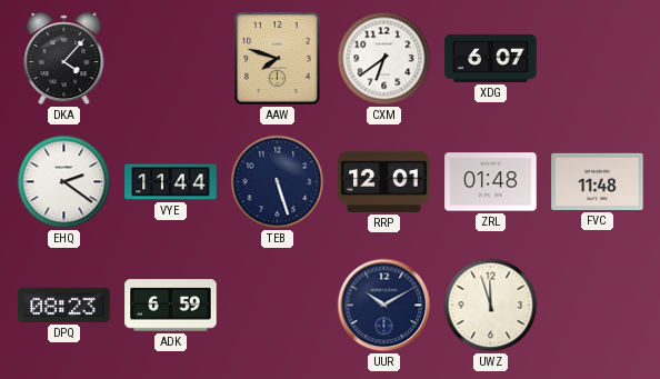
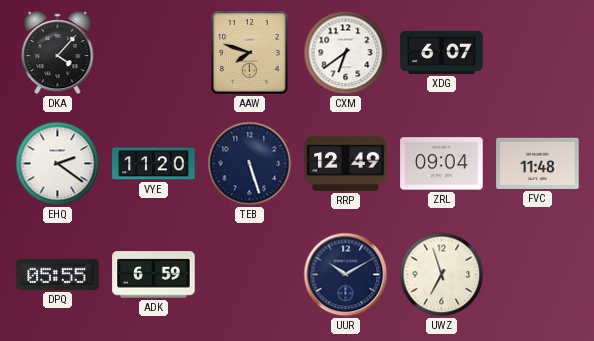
VYE: 11:44 -> 11:20
RRP: 12:01 -> 12:49
ZRL: 01:48 -> 09:04
DPQ: 08:23 -> 05:55
UWZ: 11:57 -> 6:57
